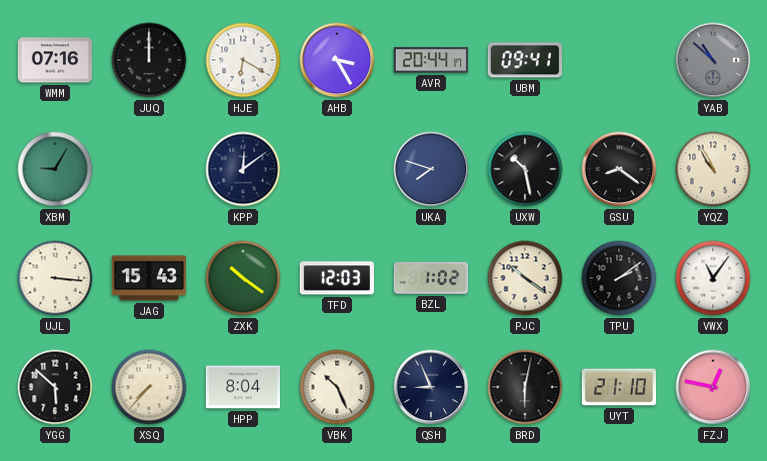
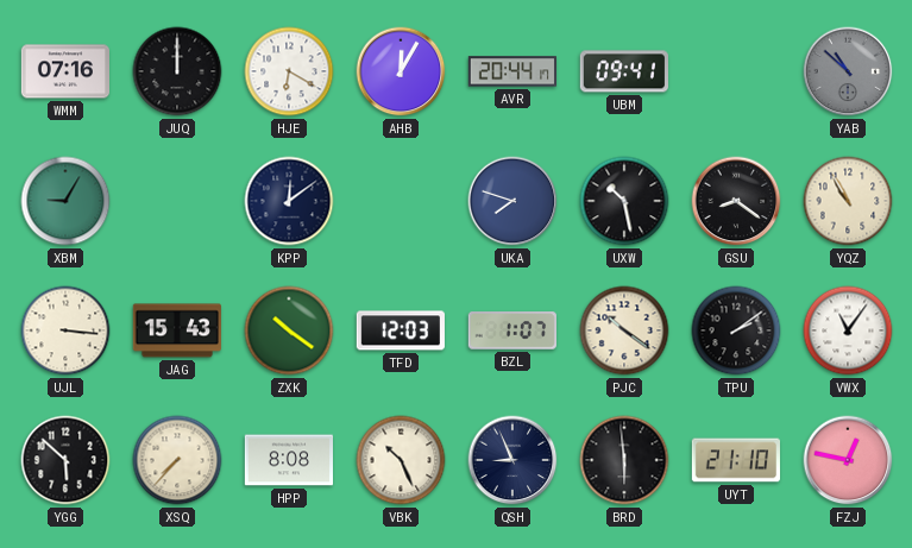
AHB: 3:25 -> 12:05
BZL: 1:02 -> 1:07
HPP: 8:04 -> 8:08
BRD: 6:02 -> 5:59
